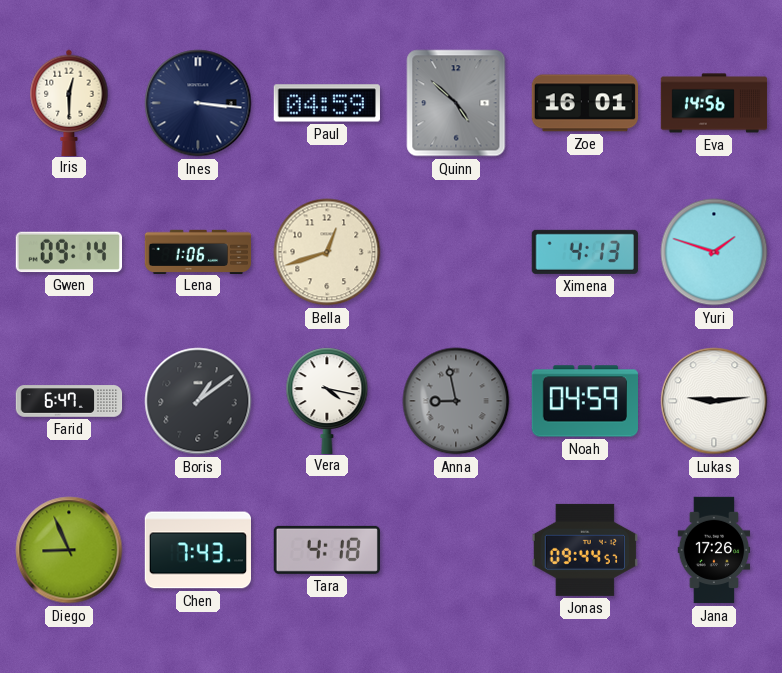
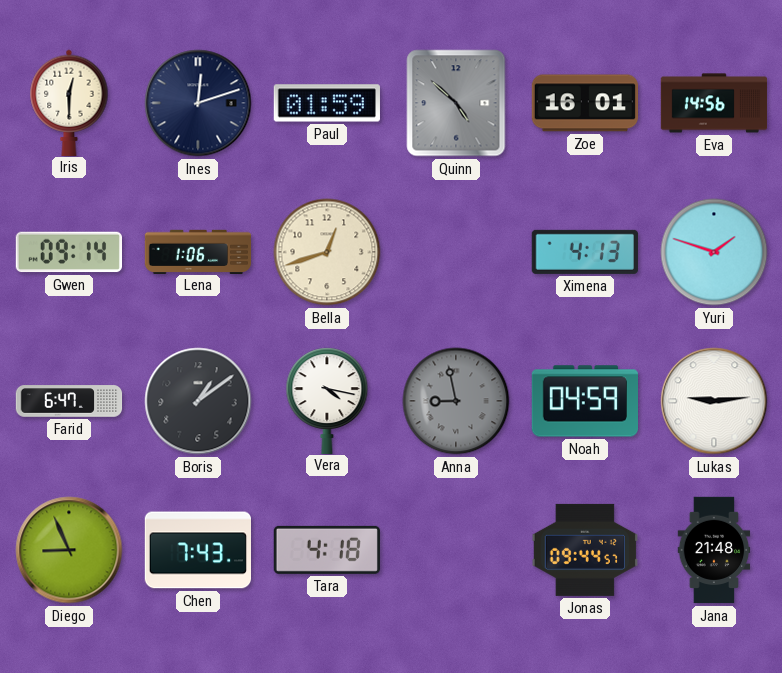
Ines: 3:16 -> 12:12
Paul: 04:59 -> 01:59
Jana: 17:26 -> 21:48
